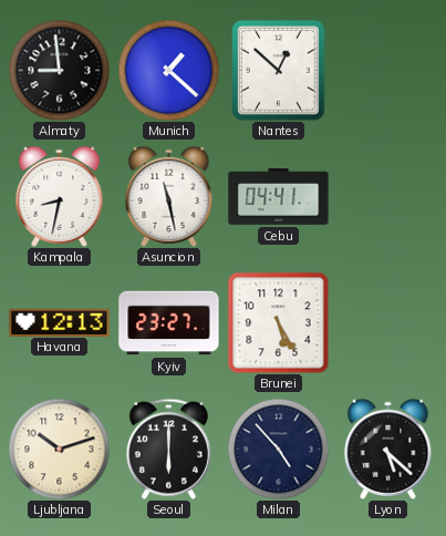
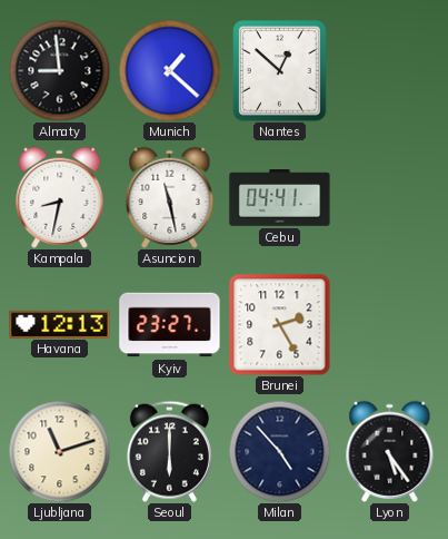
Brunei: 5:25 -> 2:25
Ljubljana: 10:12 -> 11:12
Lyon: 5:22 -> 5:24
